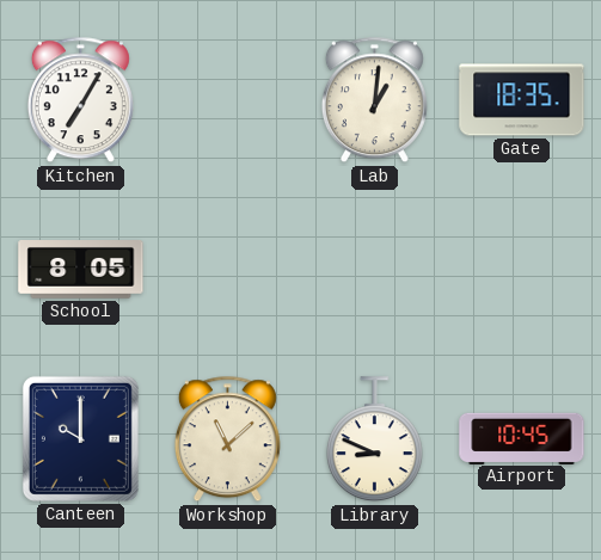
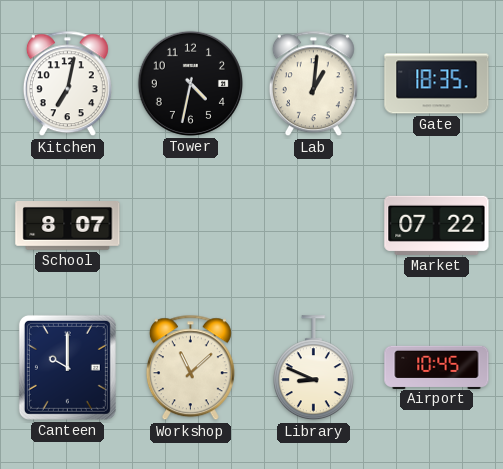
Kitchen: 7:05 -> 7:02
Tower: none -> 4:32
School: 8:05 -> 8:07
Market: none -> 07:22
